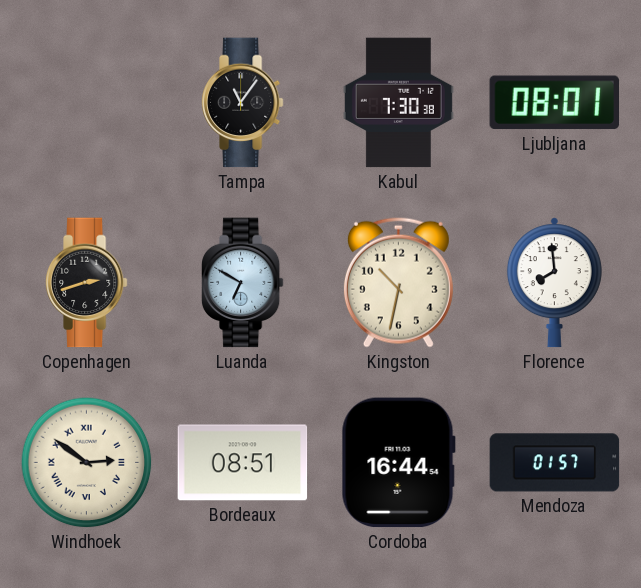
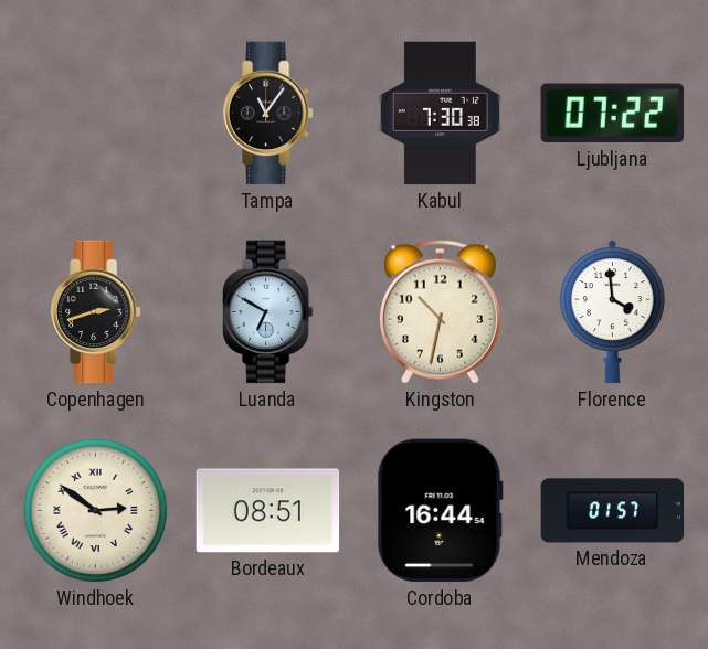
Ljubljana: 08:01 -> 07:22
Florence: 7:59 -> 3:59
